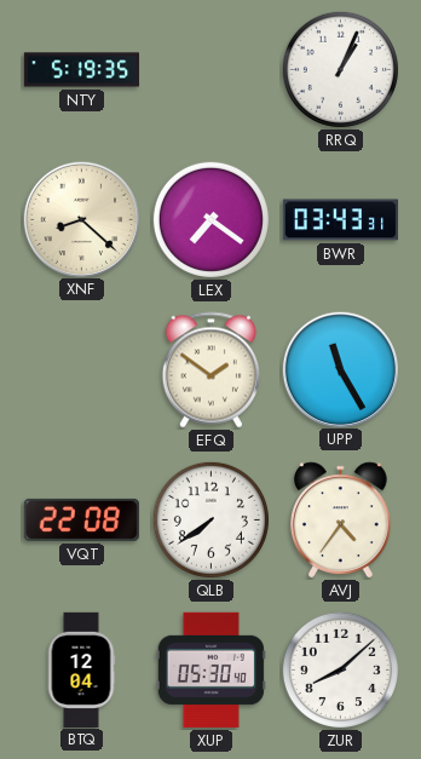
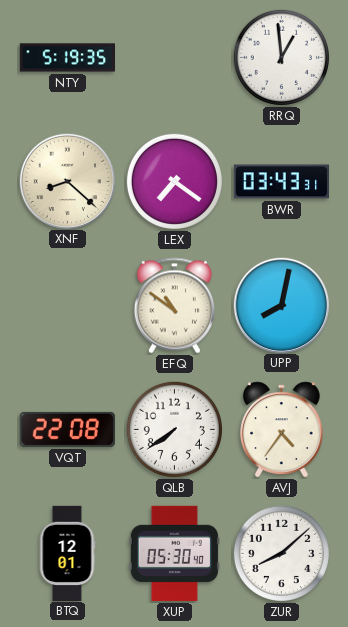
RRQ: 1:04 -> 12:59
EFQ: 1:51 -> 10:51
UPP: 11:25 -> 8:02
BTQ: 12:04 -> 12:01
